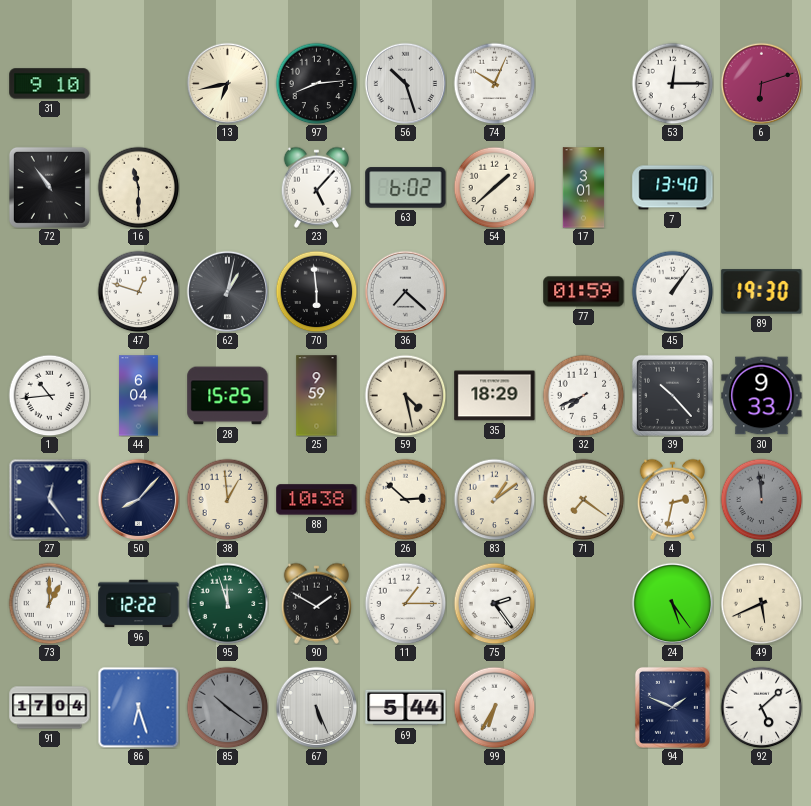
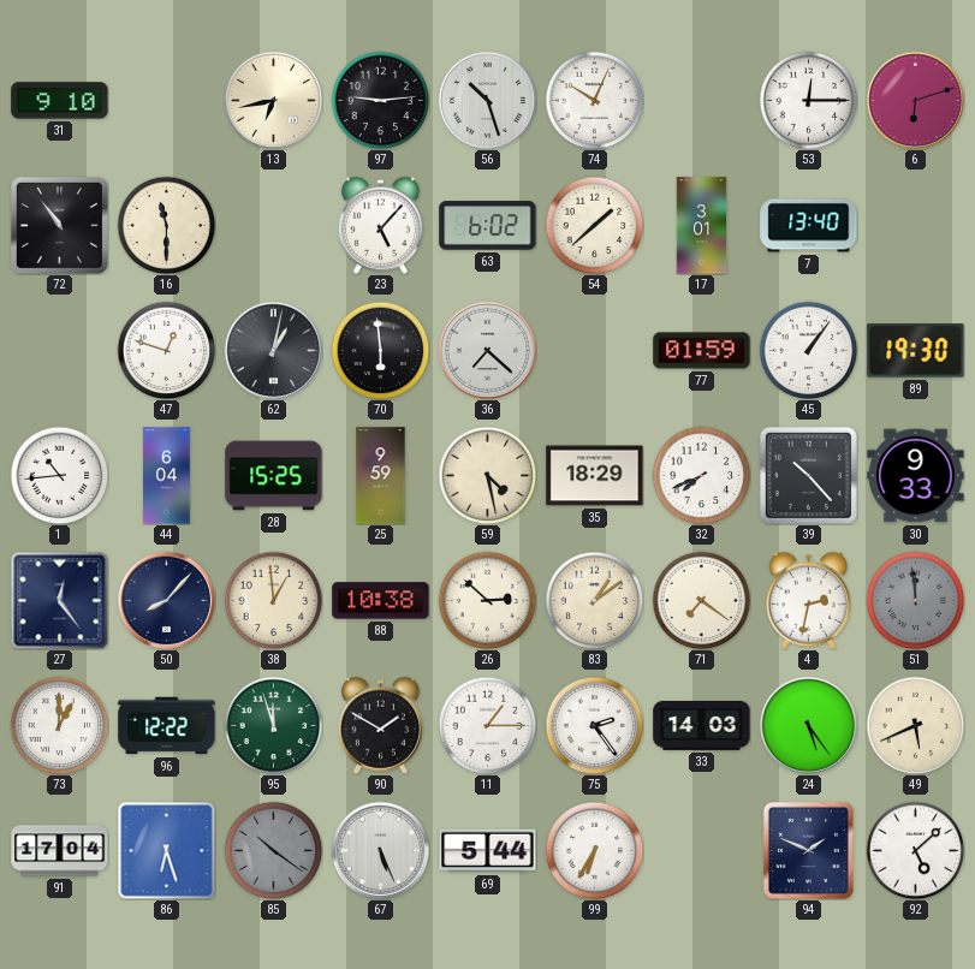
97: 8:14 -> 9:14
33: none -> 14:03
